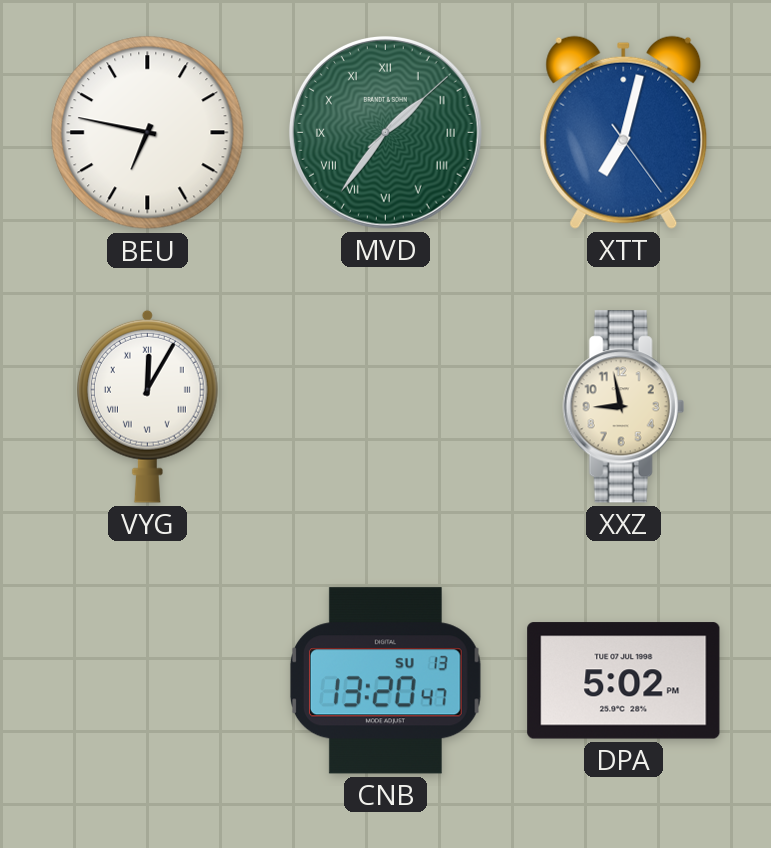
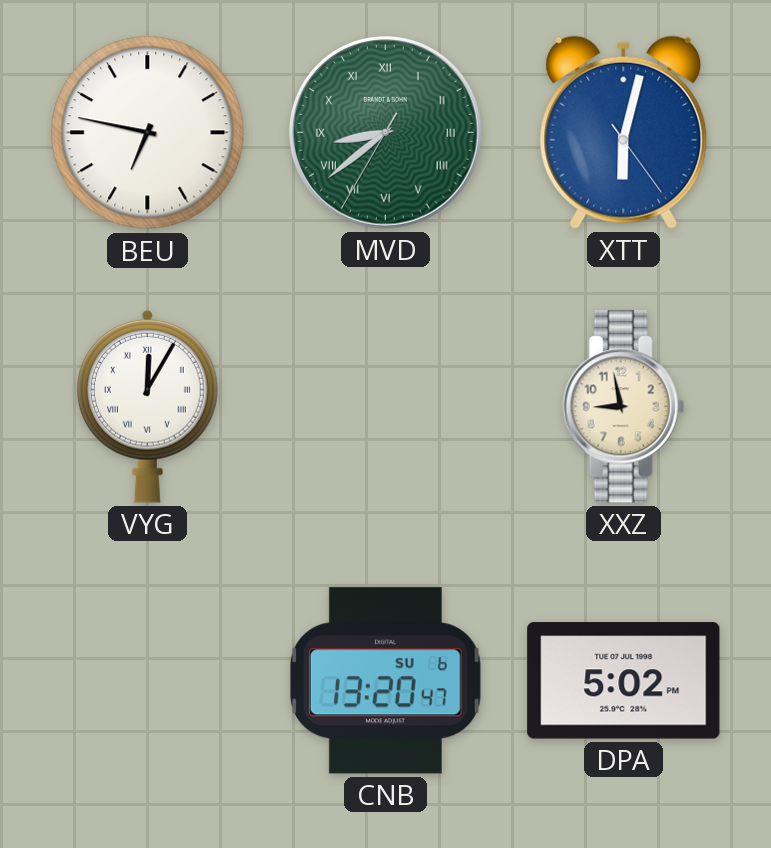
MVD: 1:36 -> 8:38
XTT: 7:02 -> 6:02
CNB date: SU 13 -> SU 6
